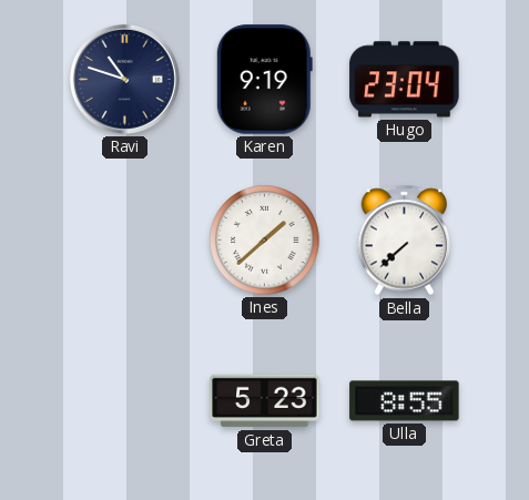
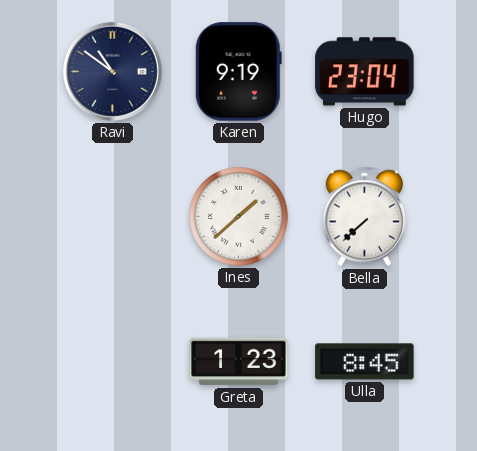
Ravi: 10:48 -> 10:51
Greta: 5:23 -> 1:23
Ulla: 8:55 -> 8:45
